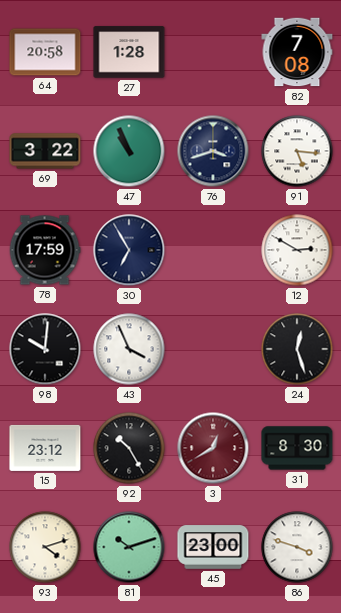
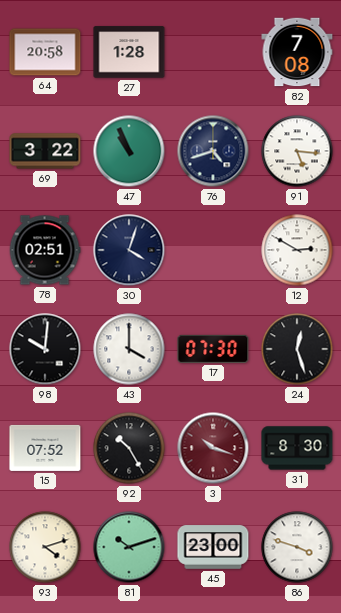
76: 3:42 -> 4:42
78: 17:59 -> 02:51
30: 6:55 -> 4:03
43: 3:56 -> 4:00
17: none -> 07:30
15: 23:12 -> 07:52
3: 12:40 -> 10:18
